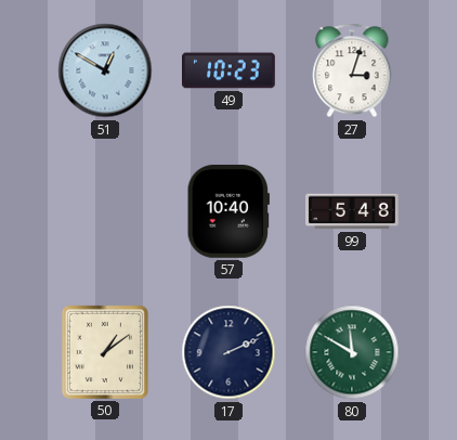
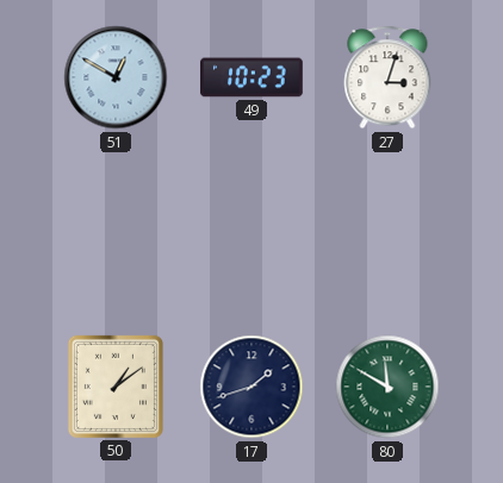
57: 10:40 -> none
99: 5:48 -> none
17: 2:11 -> 1:42
